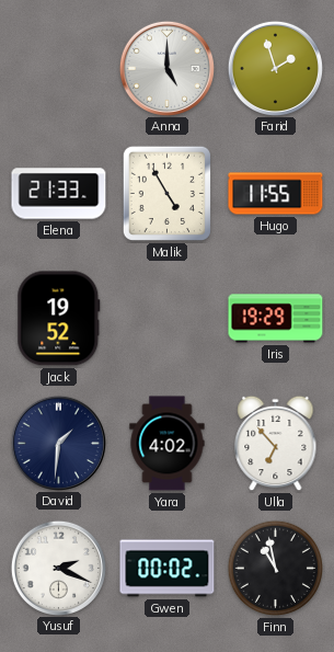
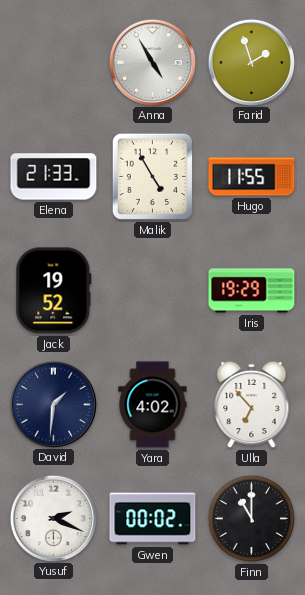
Anna: 5:00 -> 4:55
Finn: 10:58 -> 11:00
